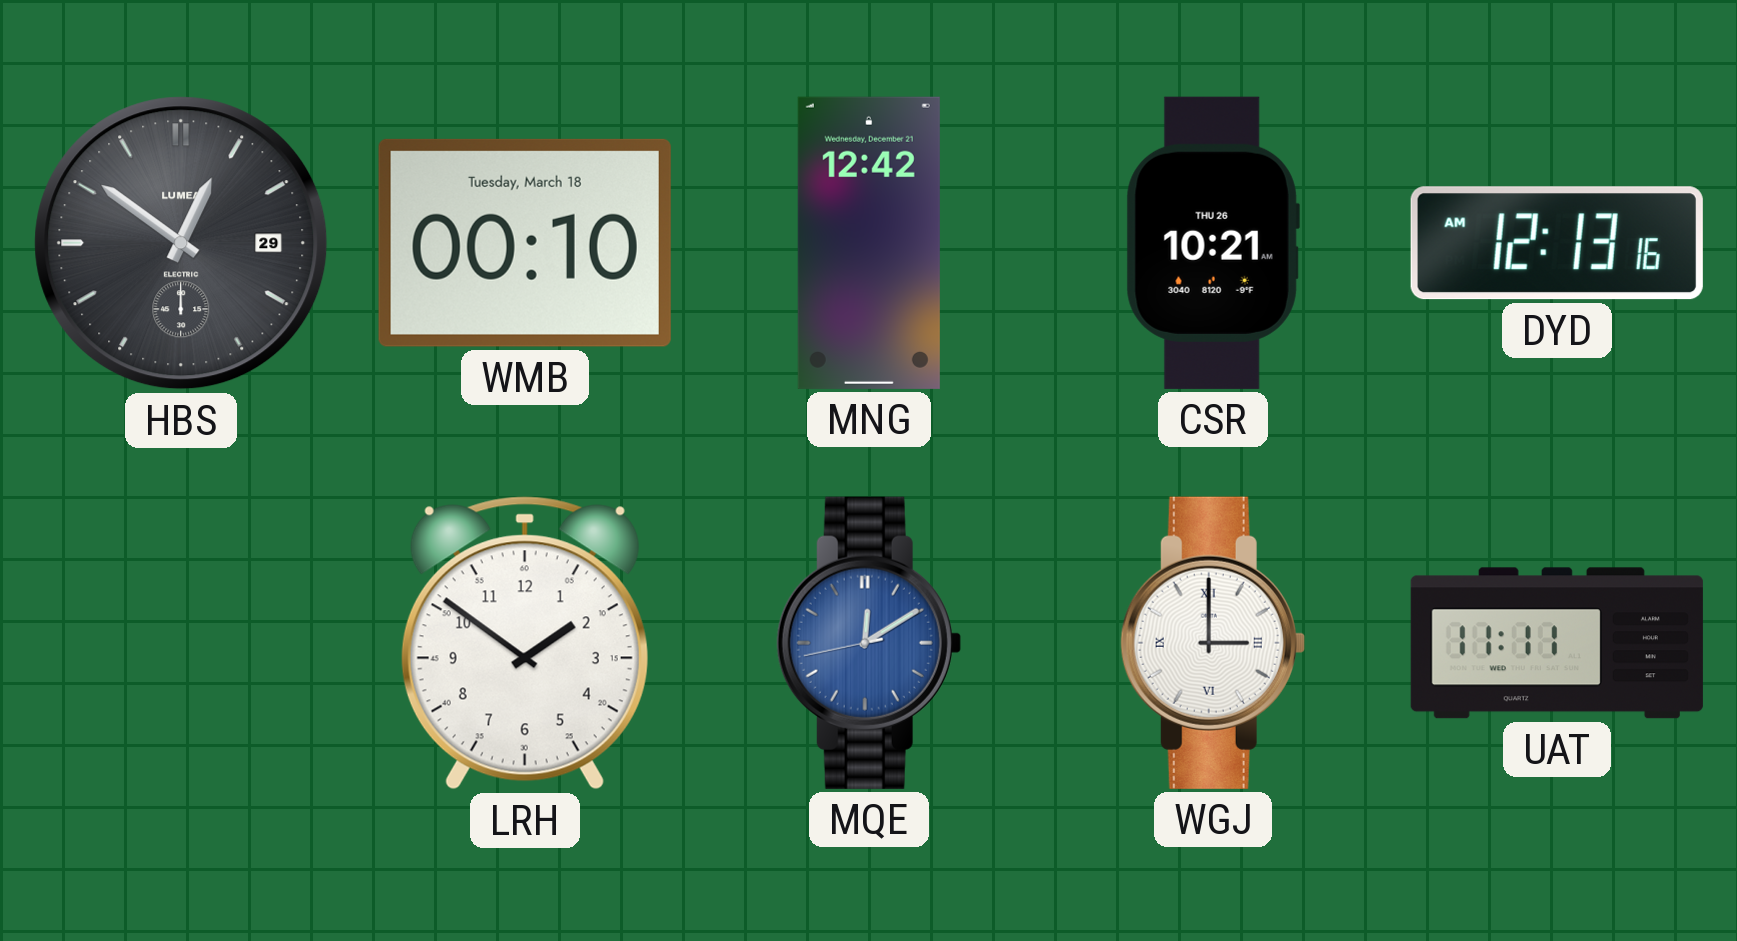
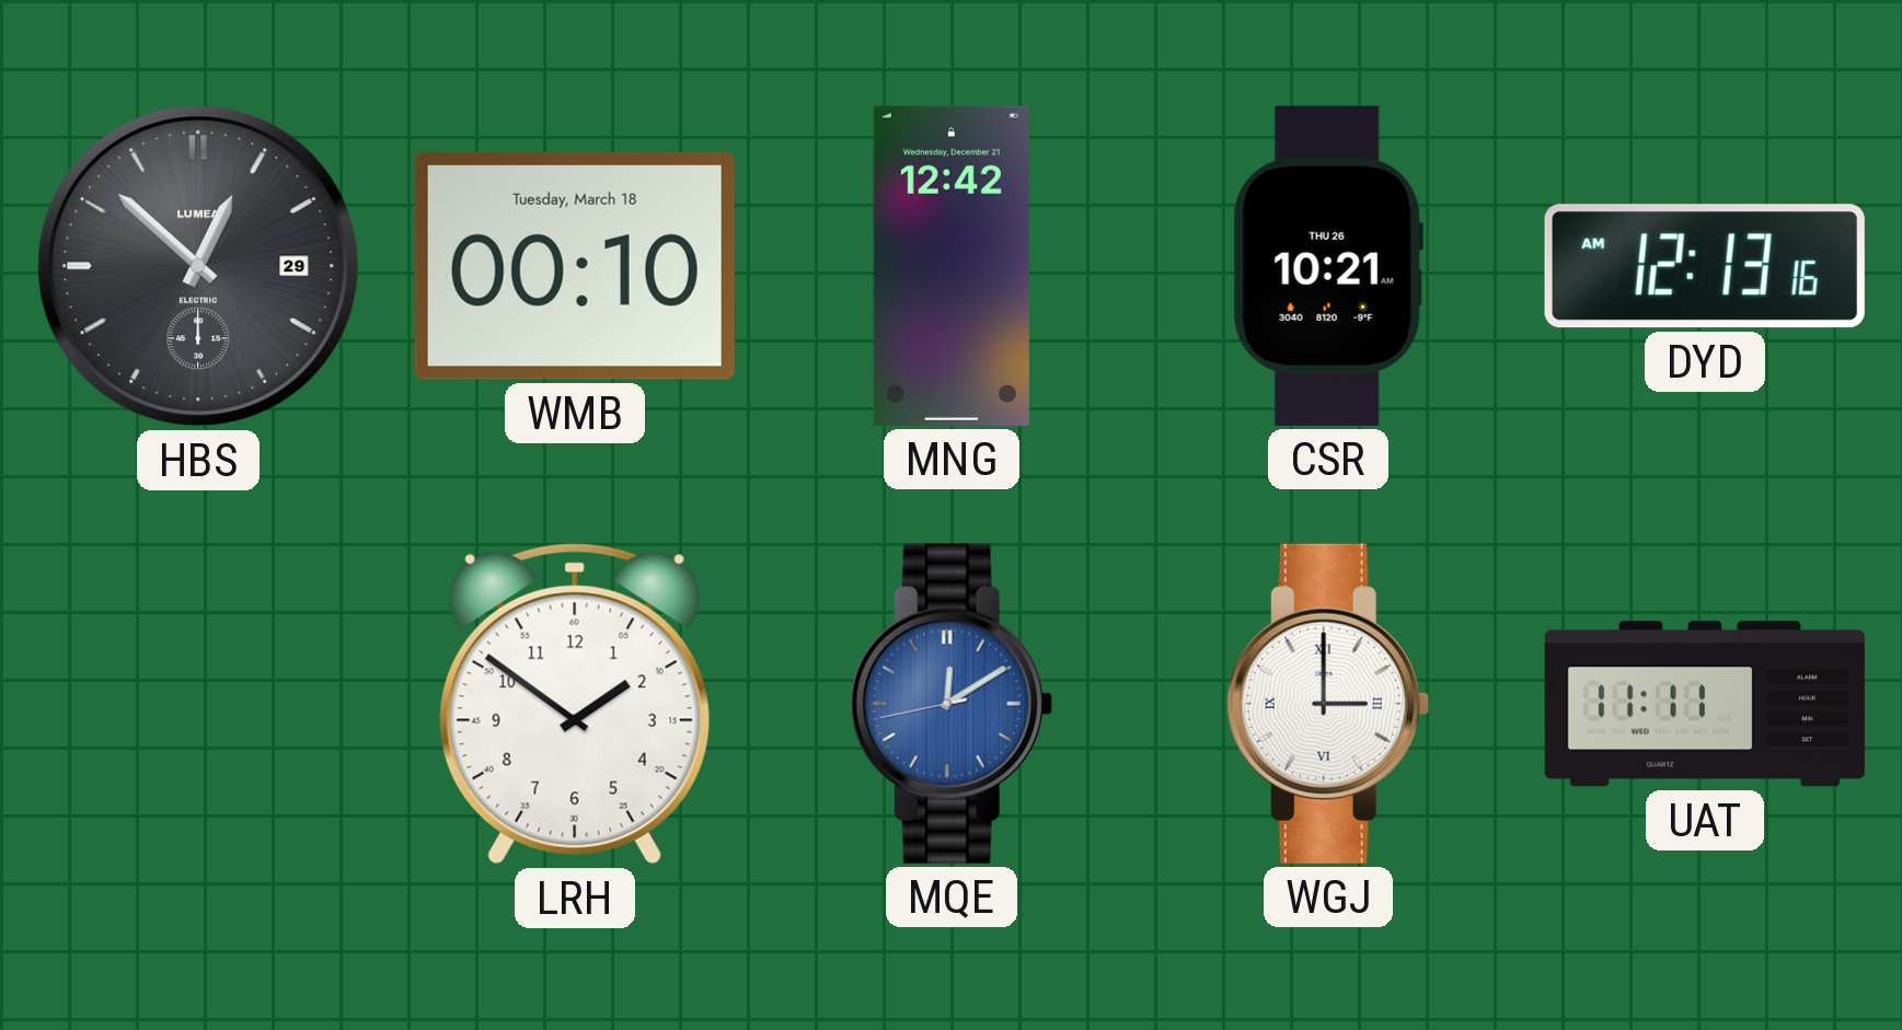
HBS: 12:51 -> 12:52
